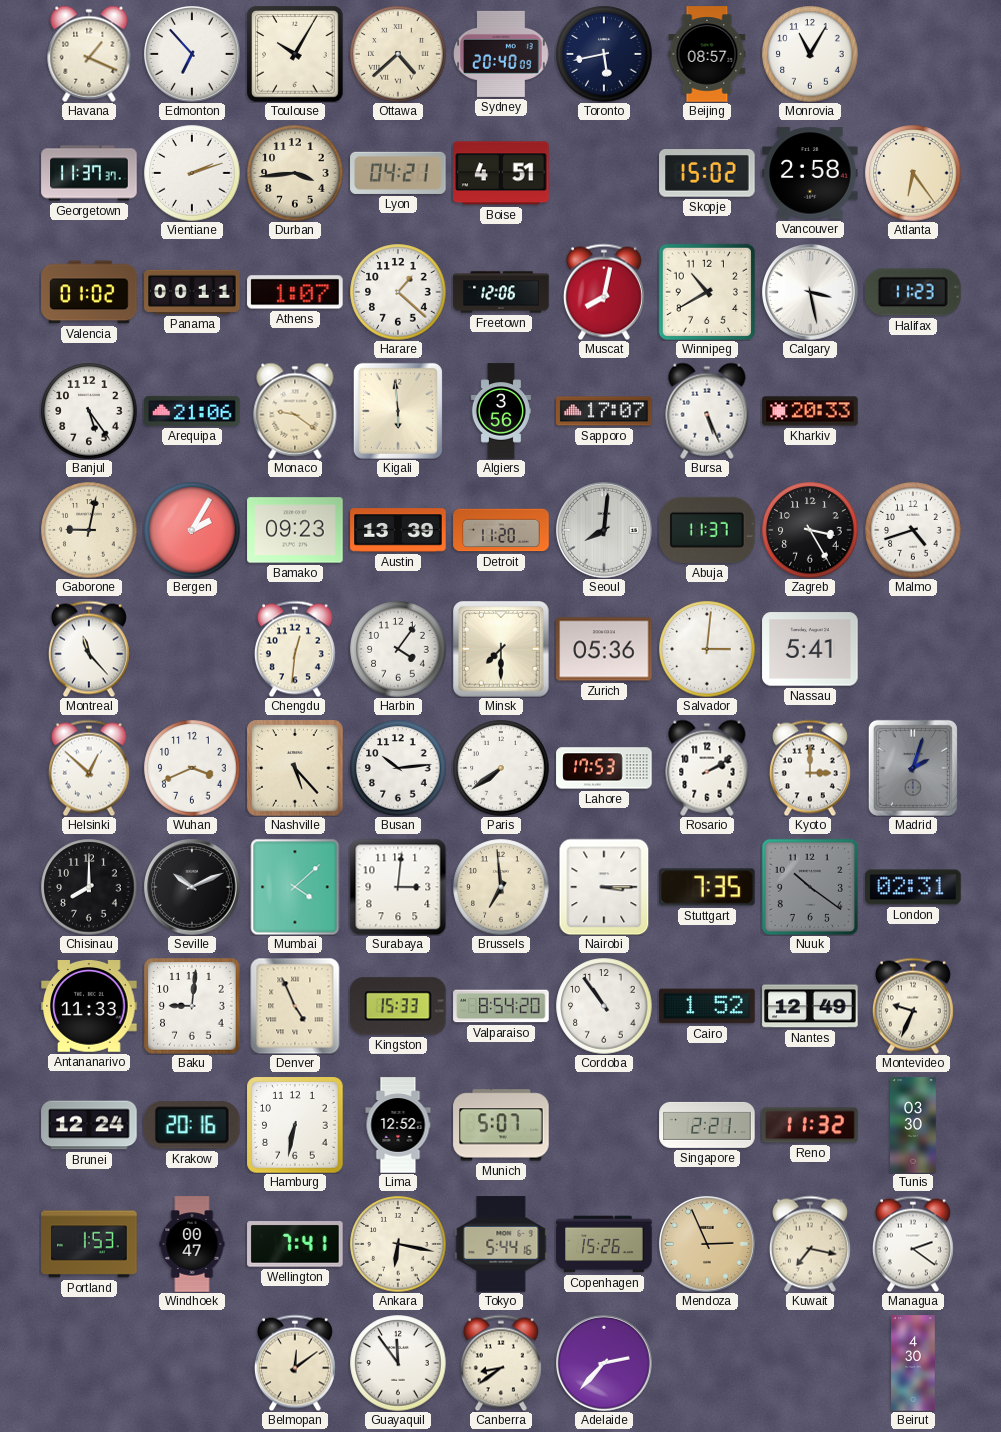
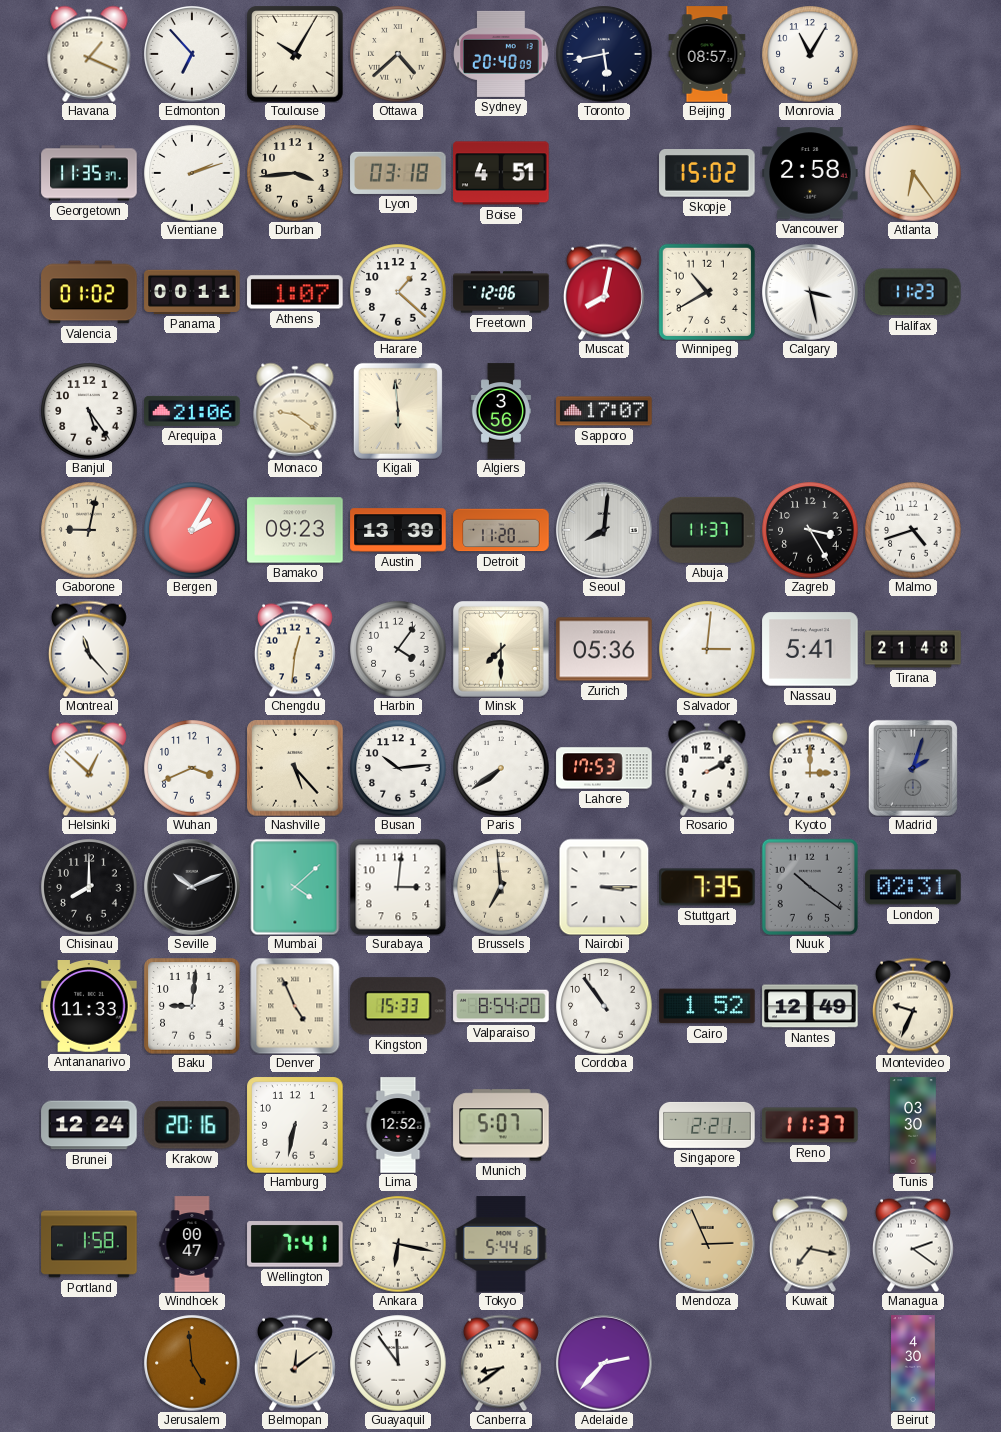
Georgetown: 11:37 -> 11:35
Lyon: 04:21 -> 03:18
Bursa: 5:26 -> none
Kharkiv: 20:33 -> none
Tirana: none -> 21:48
Reno: 11:32 -> 11:37
Portland: 1:53 -> 1:58
Copenhagen: 15:26 -> none
Jerusalem: none -> 4:59
